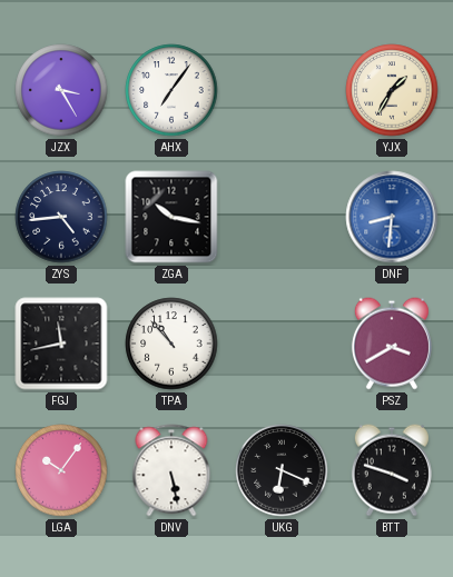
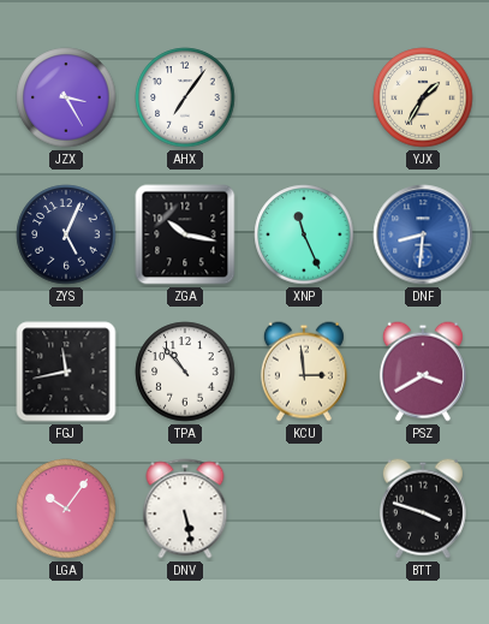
ZYS: 4:44 -> 5:04
XNP: none -> 11:26
KCU: none -> 2:59
UKG: 6:19 -> none
